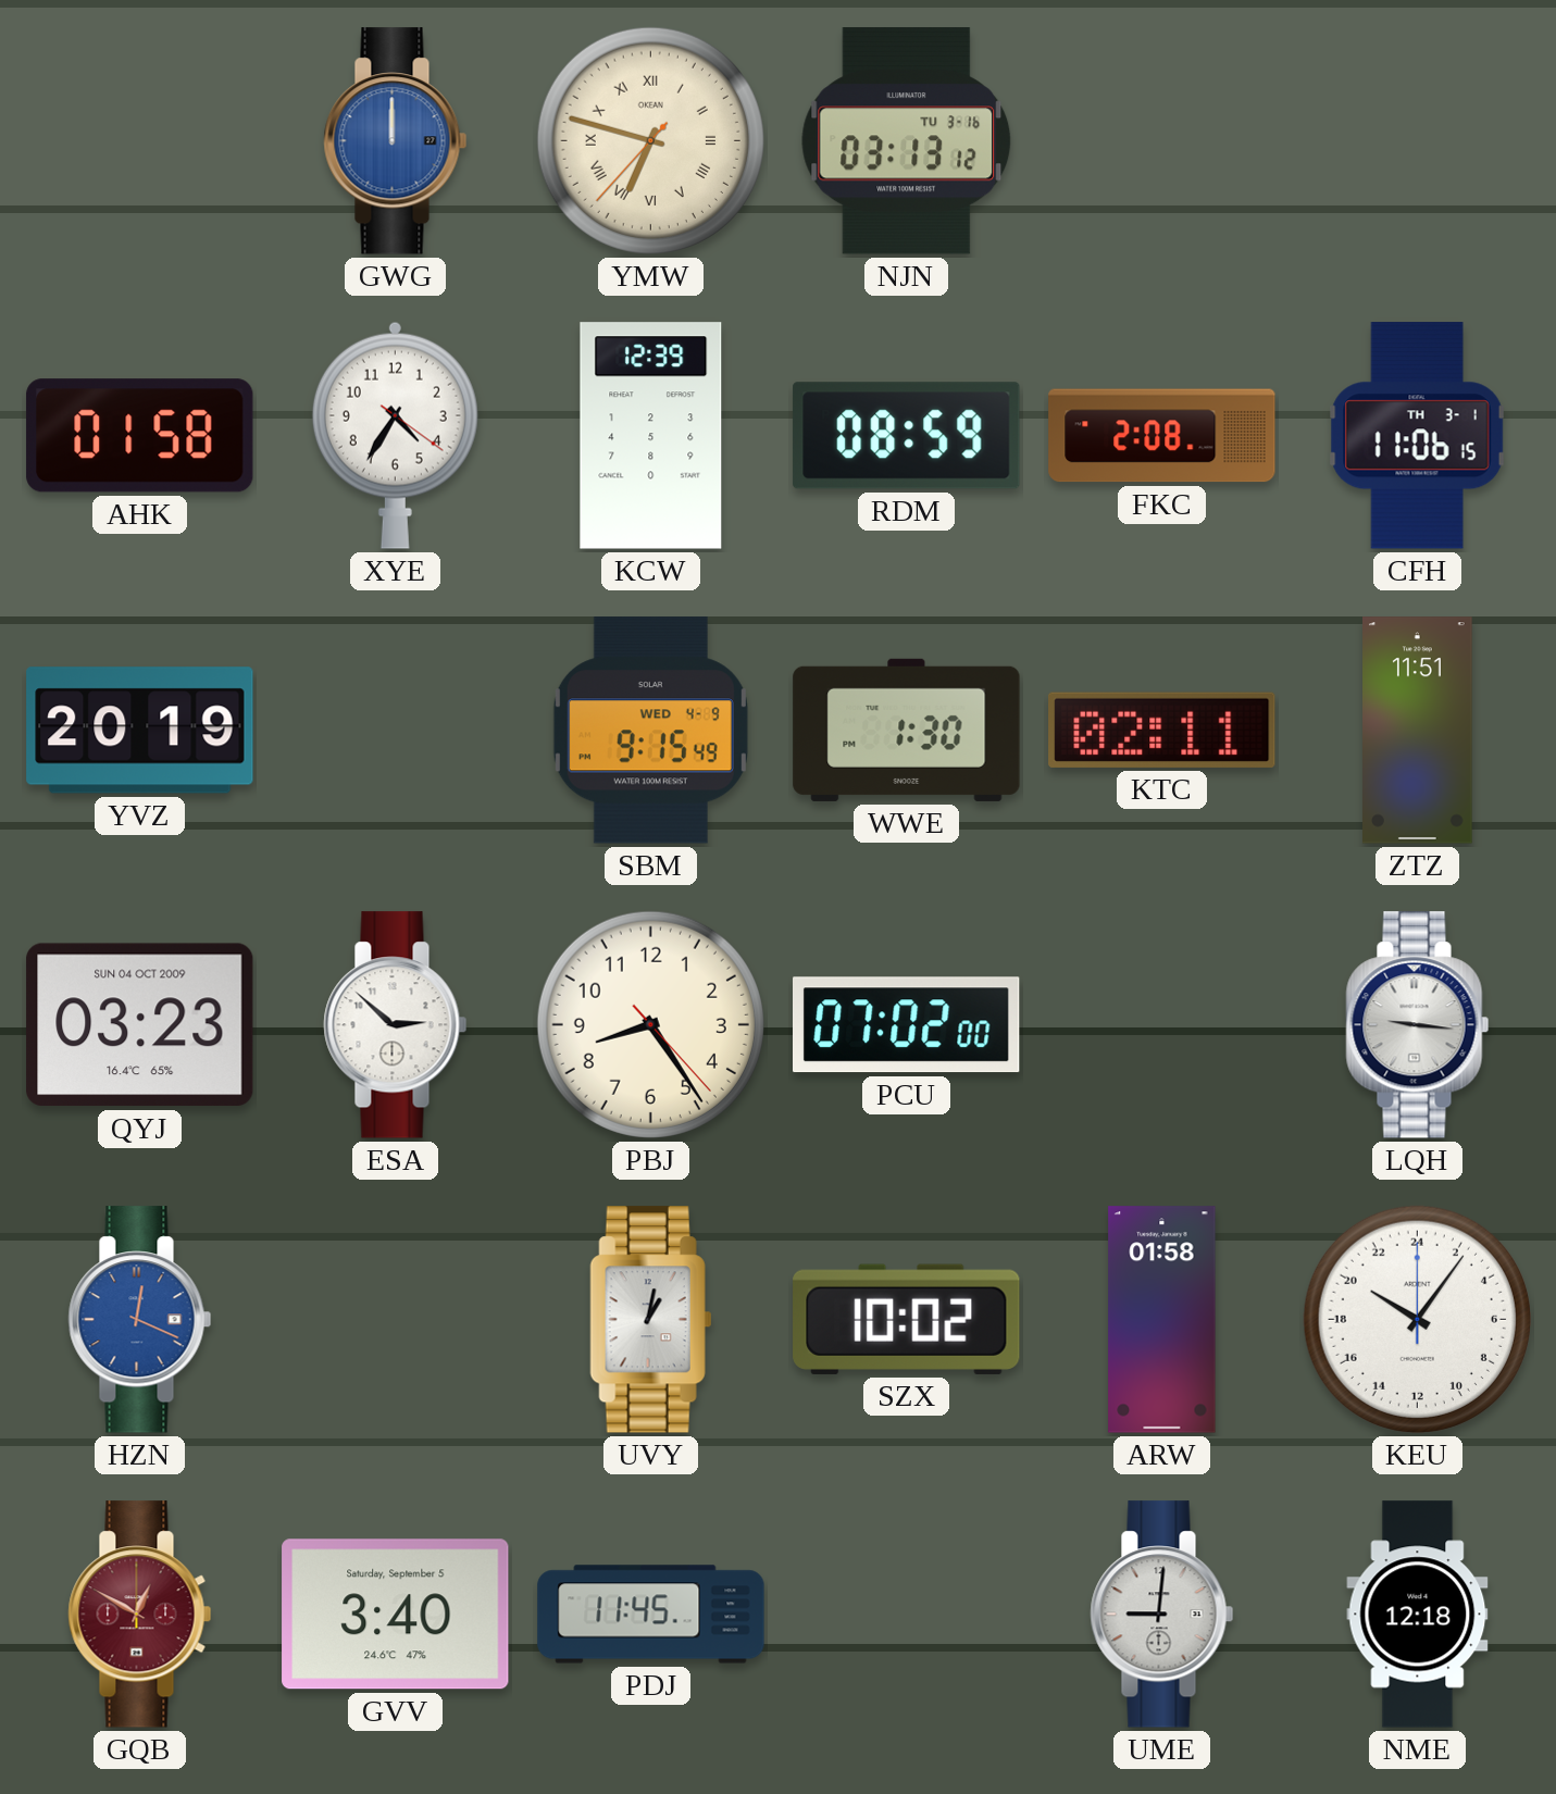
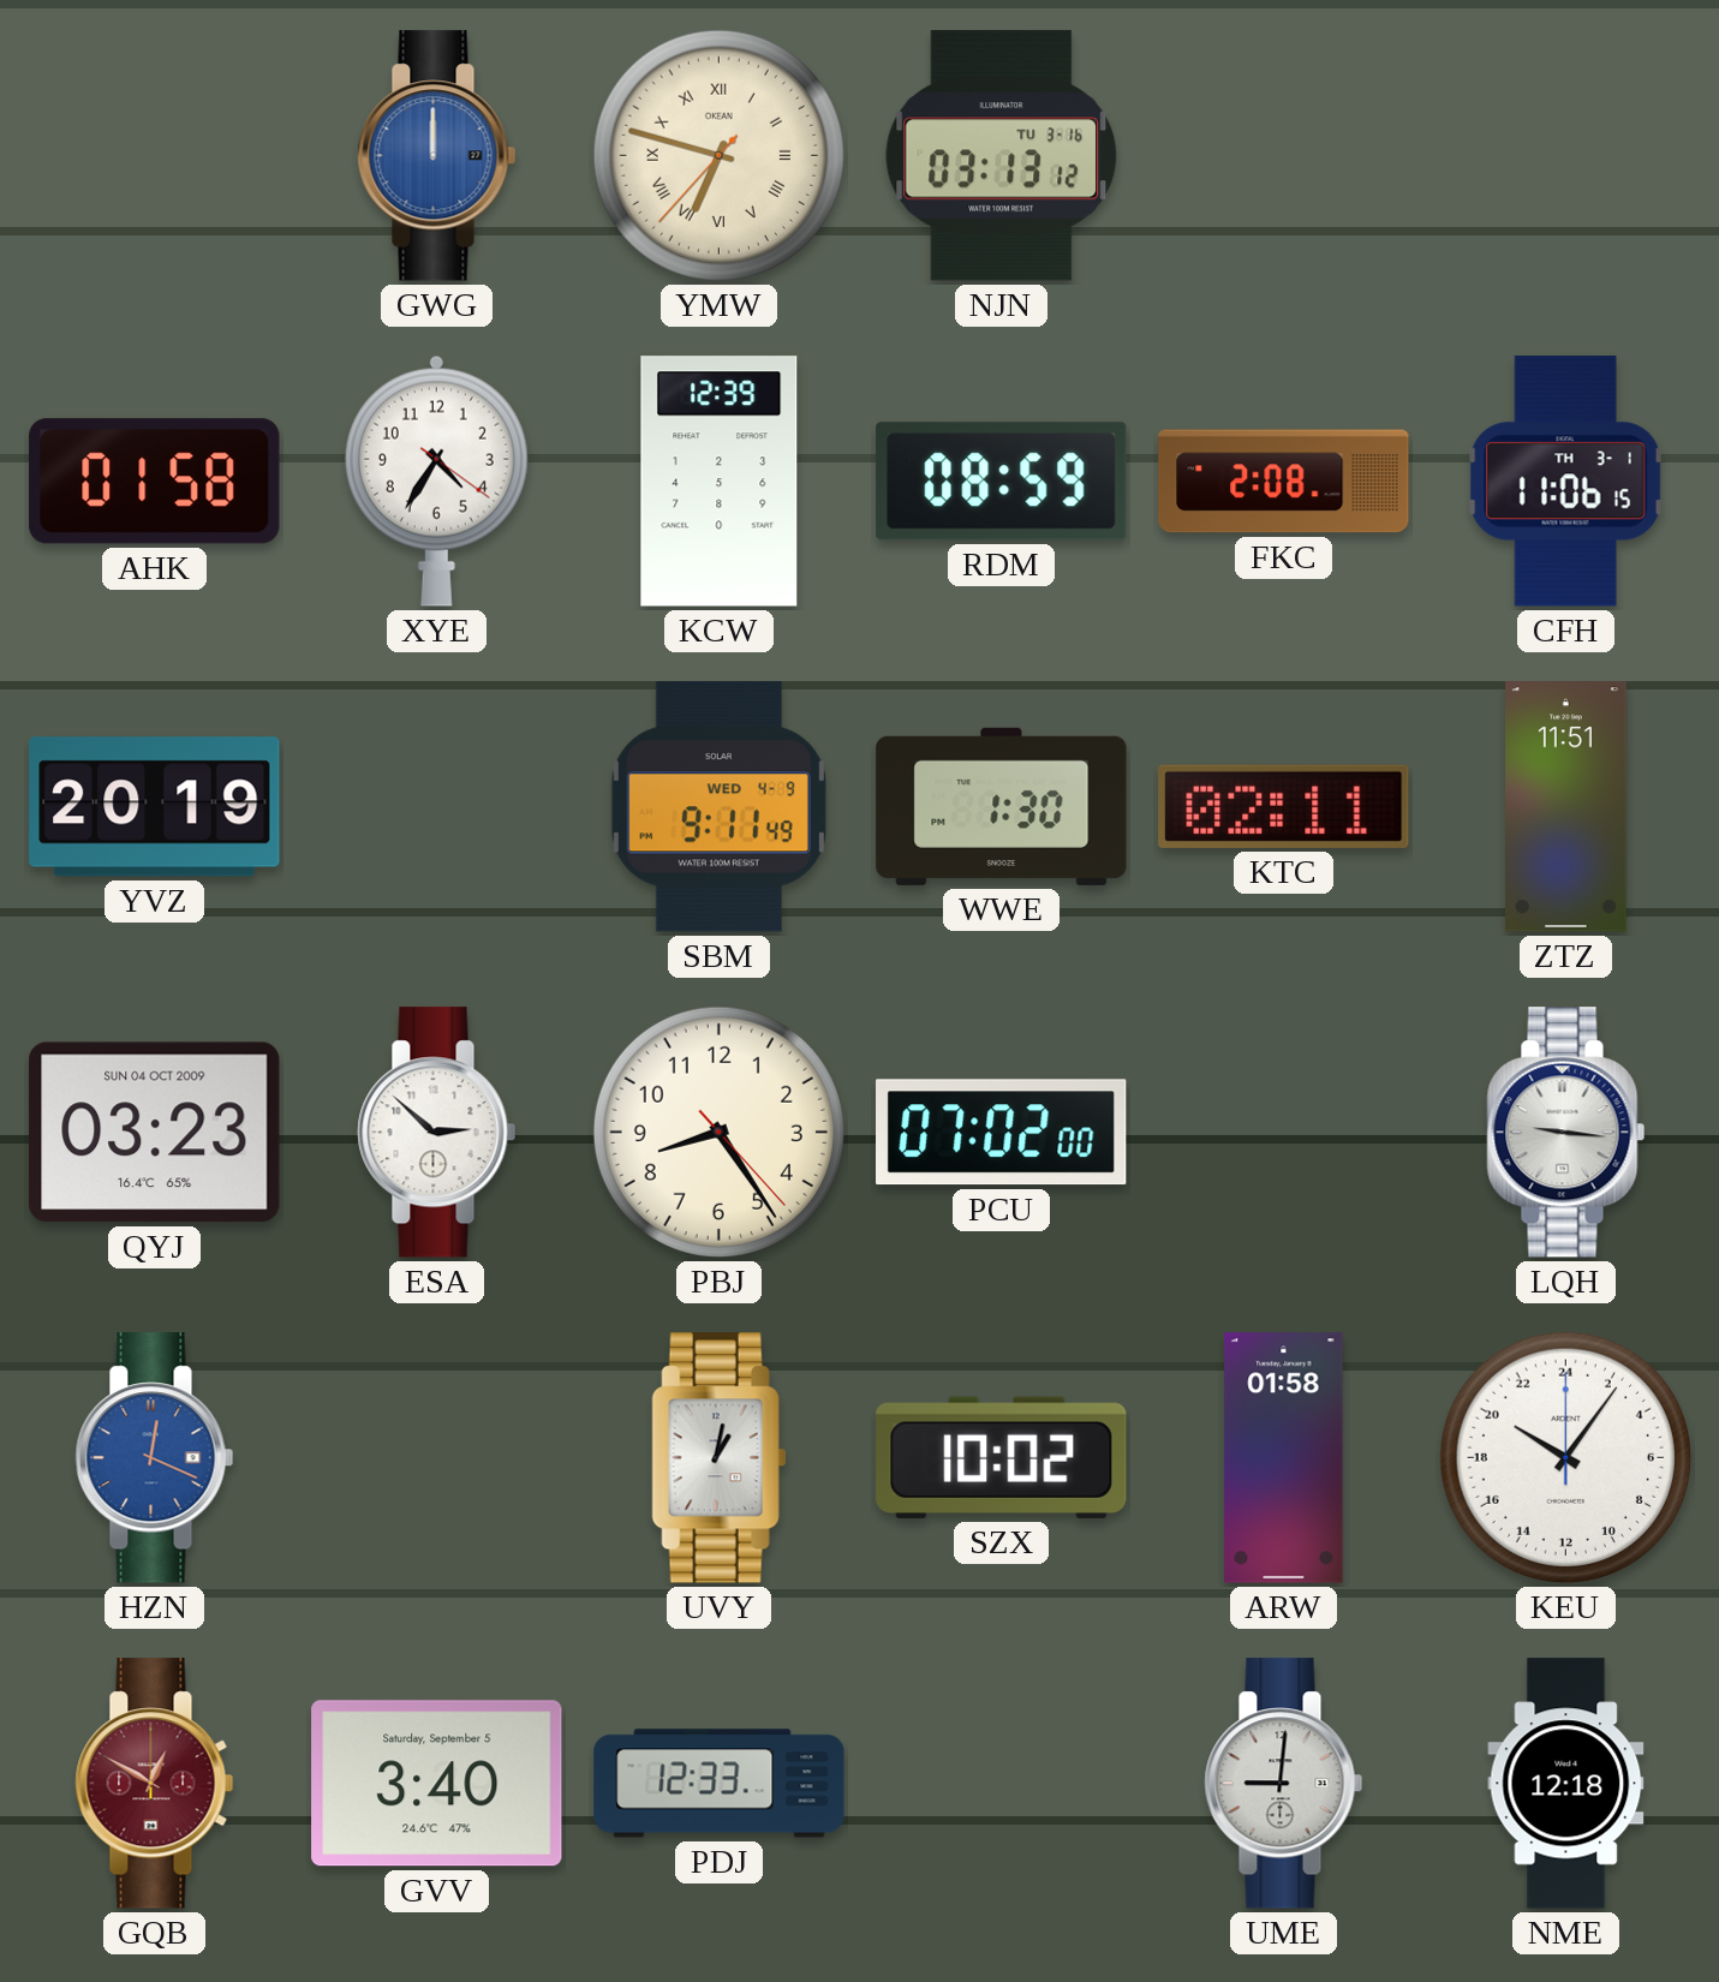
SBM: 9:15 -> 9:11
PDJ: 11:45 -> 12:33
